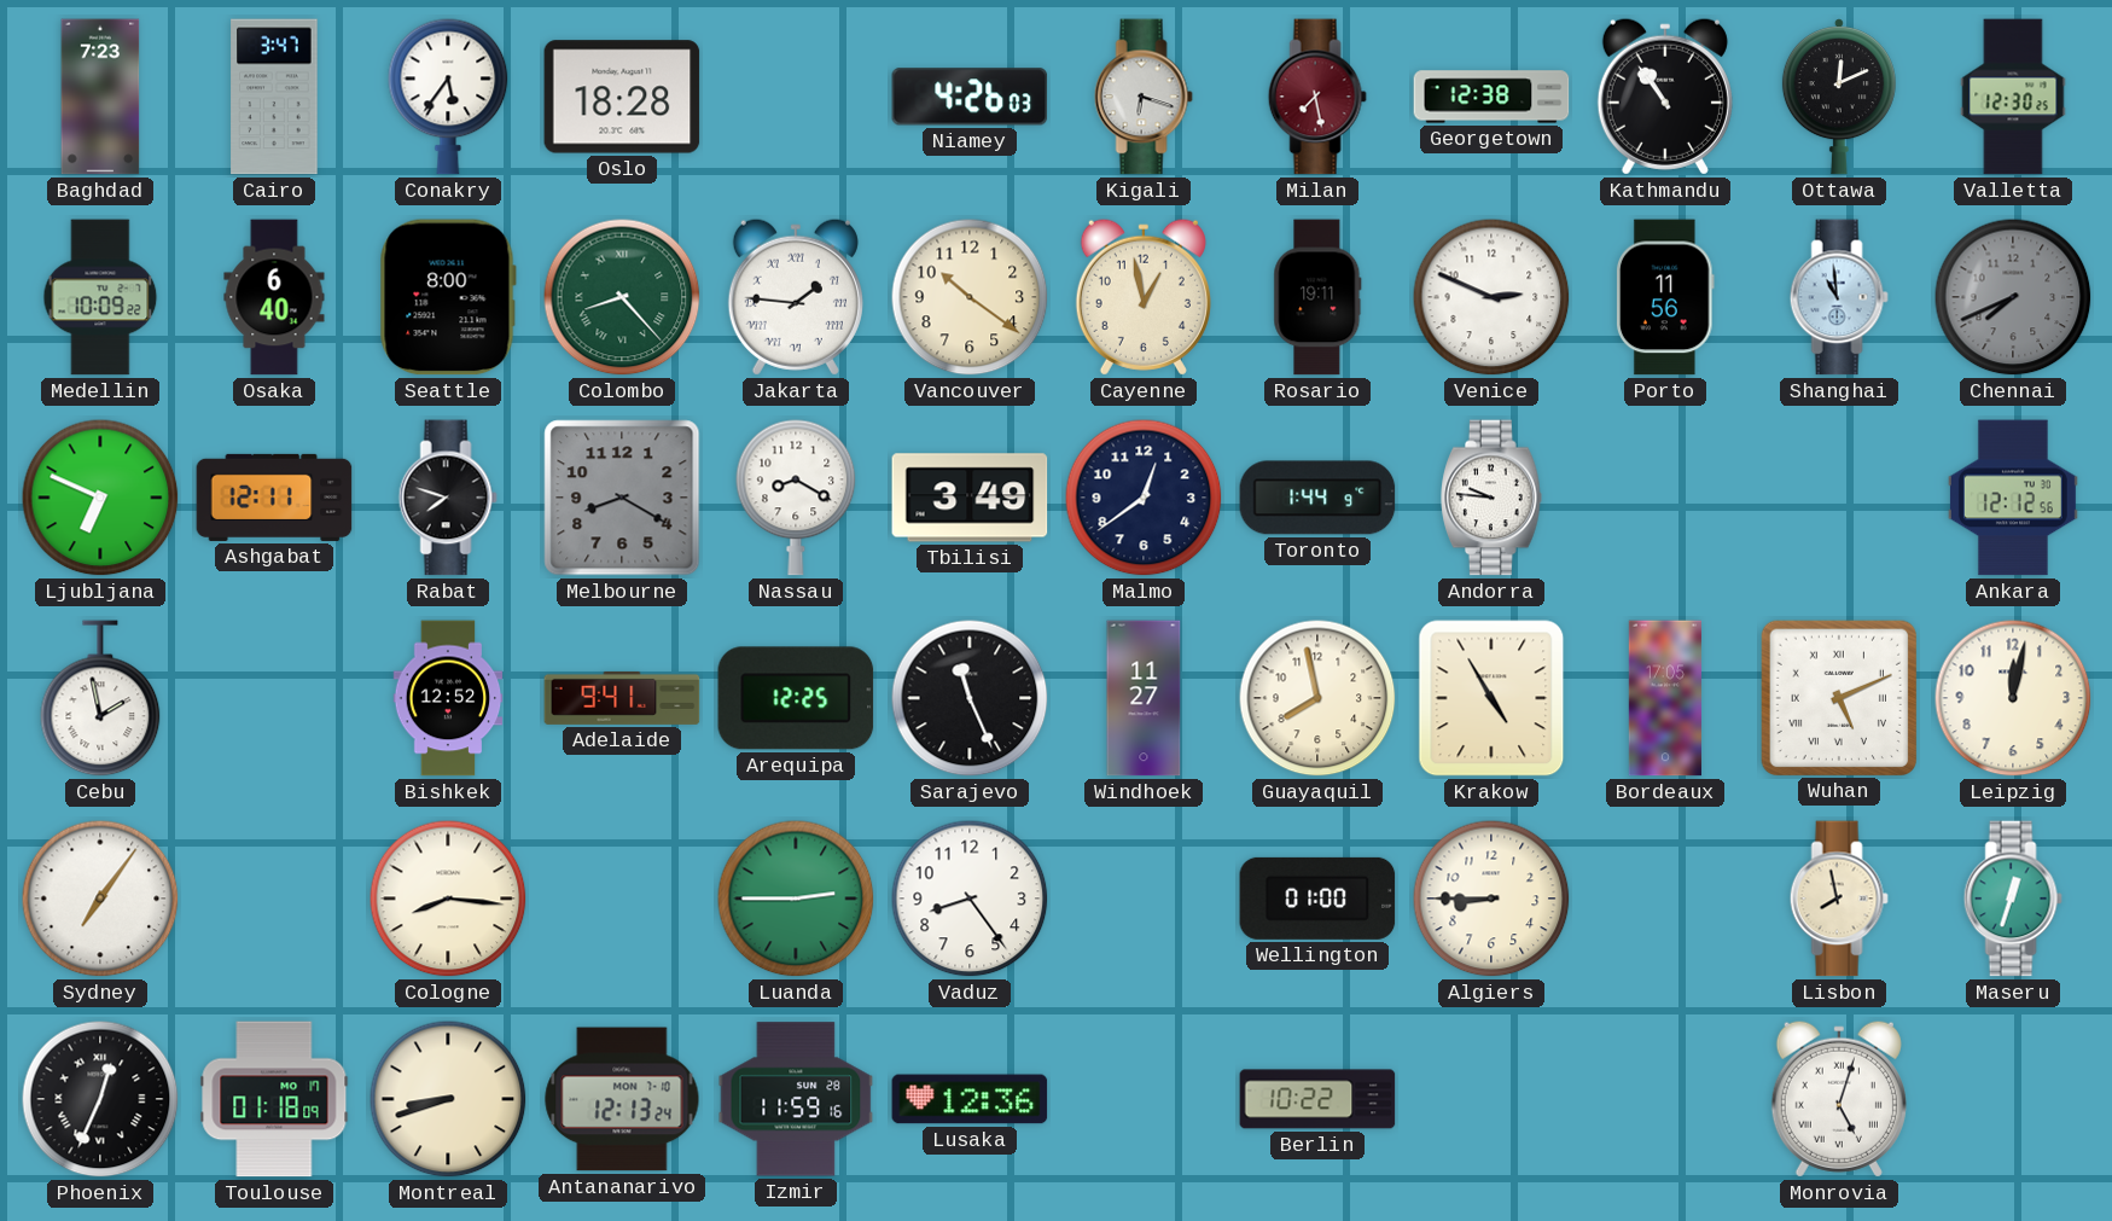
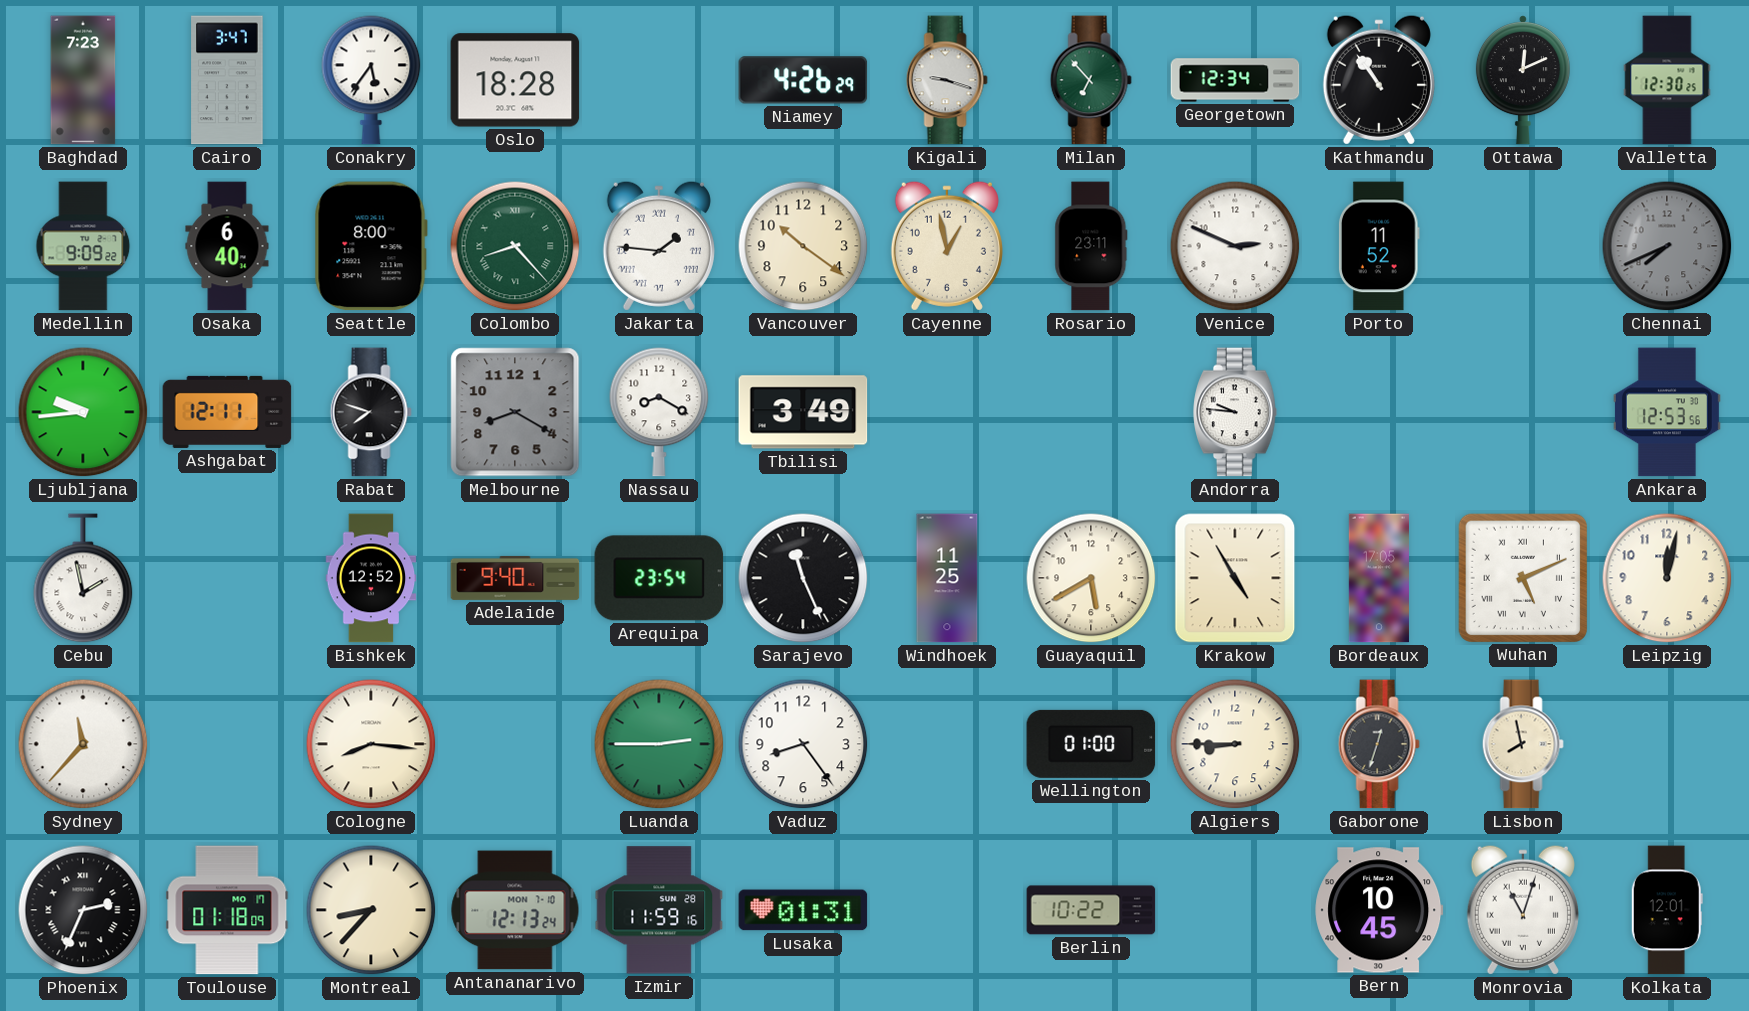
Niamey: 4:26:03 -> 4:26:29
Kigali: 6:18 -> 9:18
Milan: 7:28 -> 6:53
Milan dial: burgundy -> green
Georgetown: 12:38 -> 12:34
Medellin: 10:09 -> 9:09
Rosario: 19:11 -> 23:11
Porto: 11:56 -> 11:52
Shanghai: 10:59 -> none
Ljubljana: 6:49 -> 9:44
Malmo: 12:39 -> none
Toronto: 1:44 -> none
Ankara: 12:12 -> 12:53
Adelaide: 9:41 -> 9:40
Arequipa: 12:25 -> 23:54
Windhoek: 11:27 -> 11:25
Guayaquil: 7:58 -> 5:40
Sydney: 7:06 -> 11:37
Gaborone: none -> 12:33
Maseru: 12:33 -> none
Phoenix: 12:34 -> 2:34
Montreal: 8:42 -> 8:37
Lusaka: 12:36 -> 01:31
Bern: none -> 10:45
Monrovia: 5:03 -> 11:03
Kolkata: none -> 12:01
